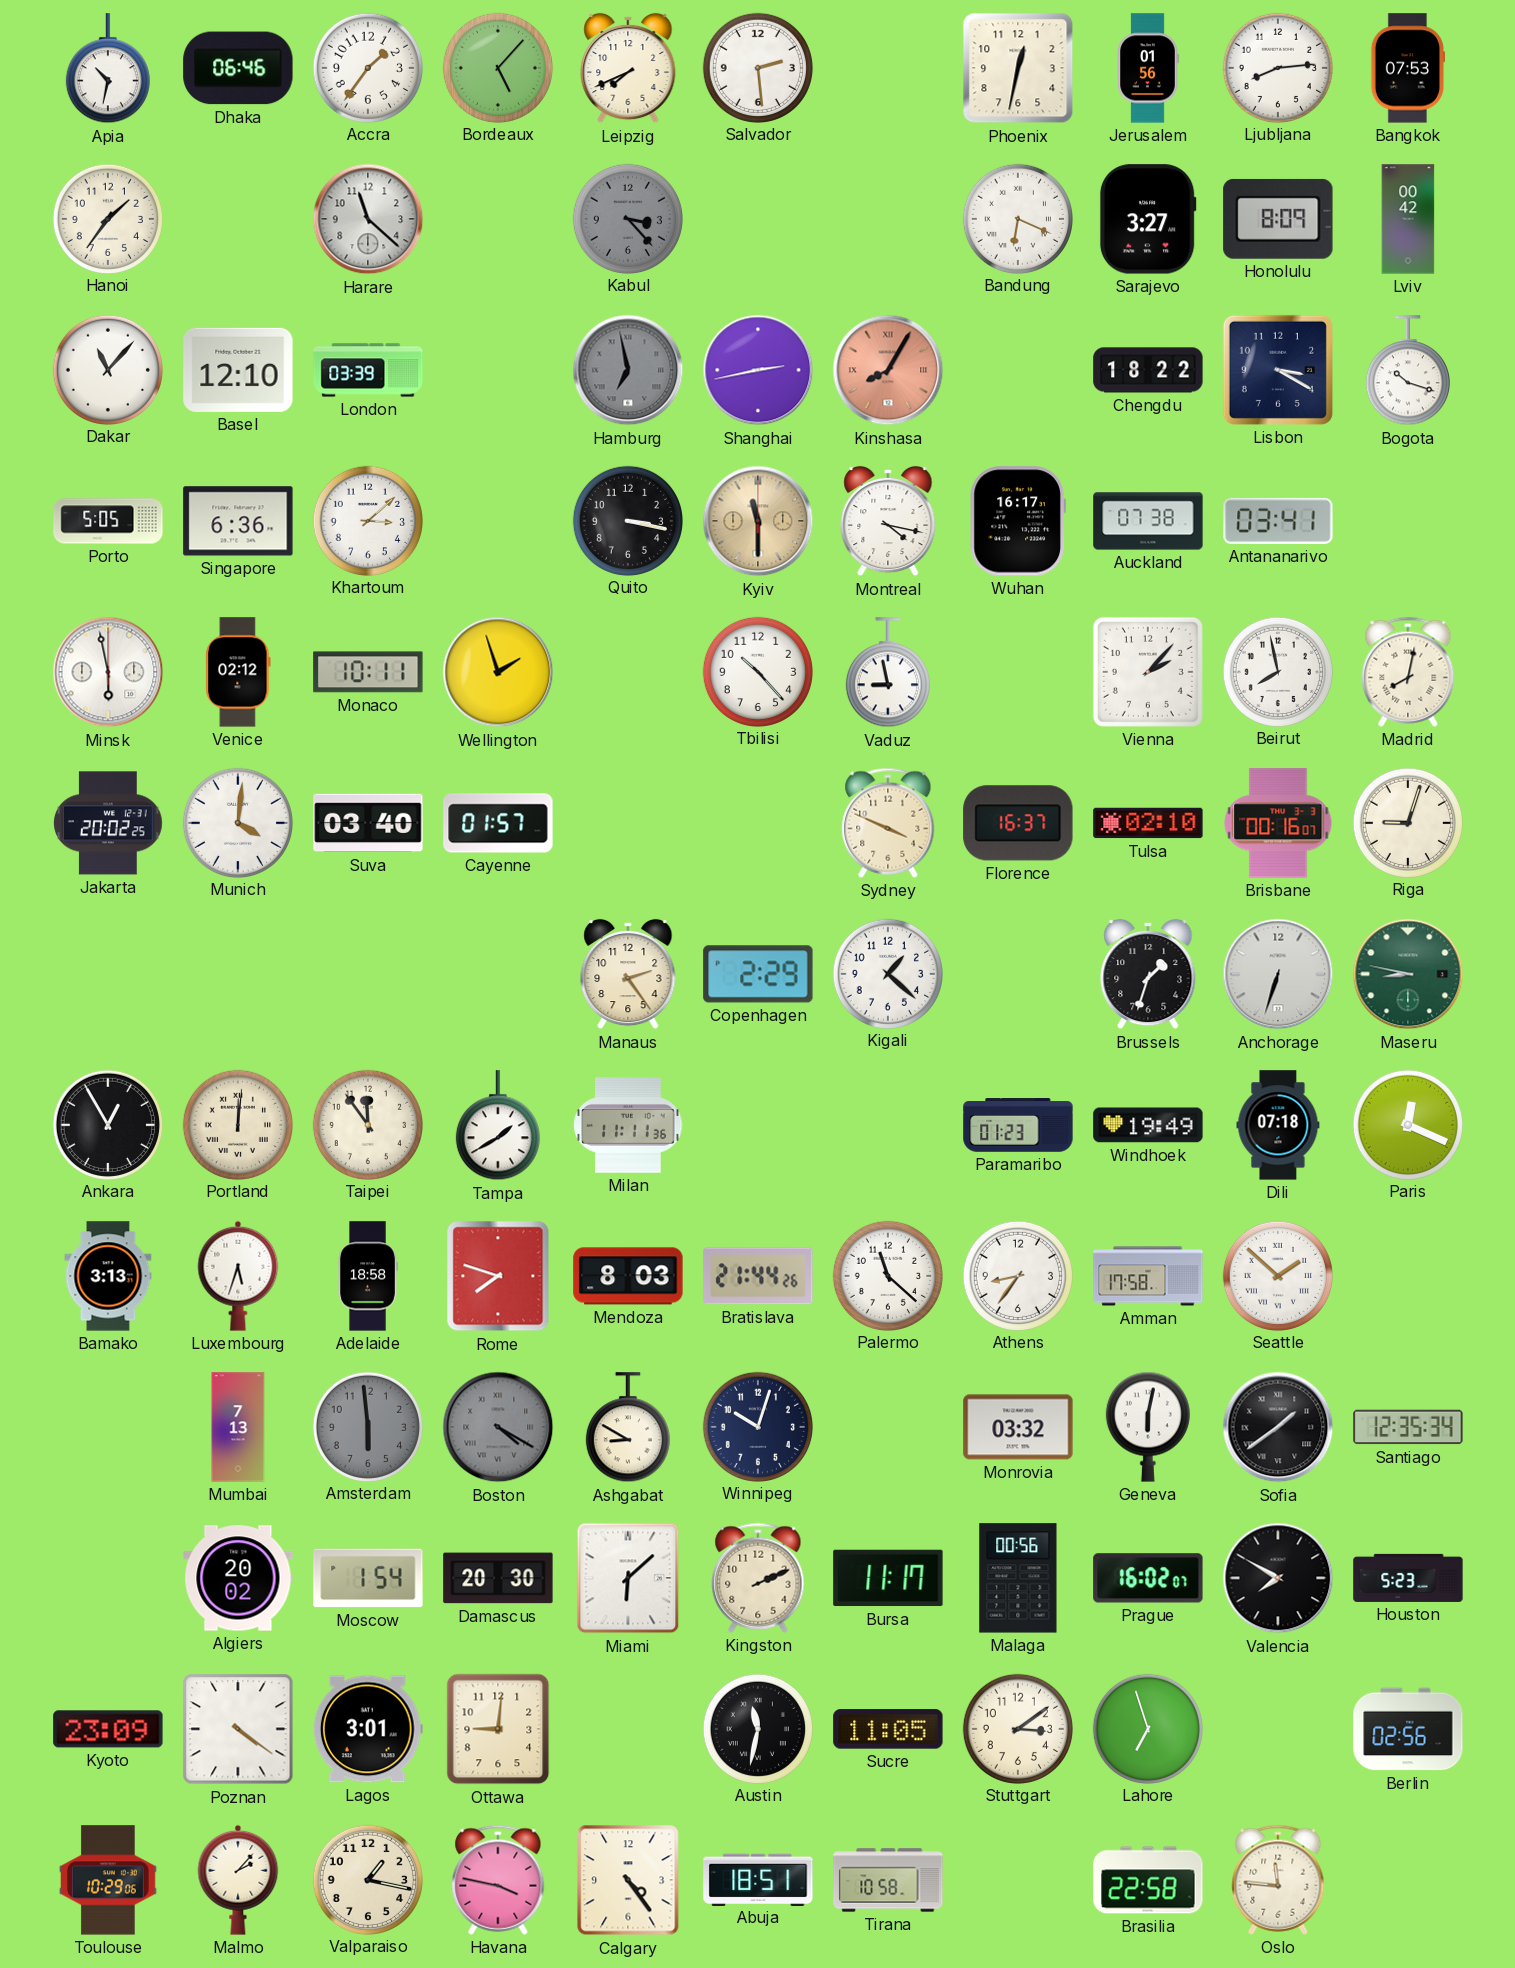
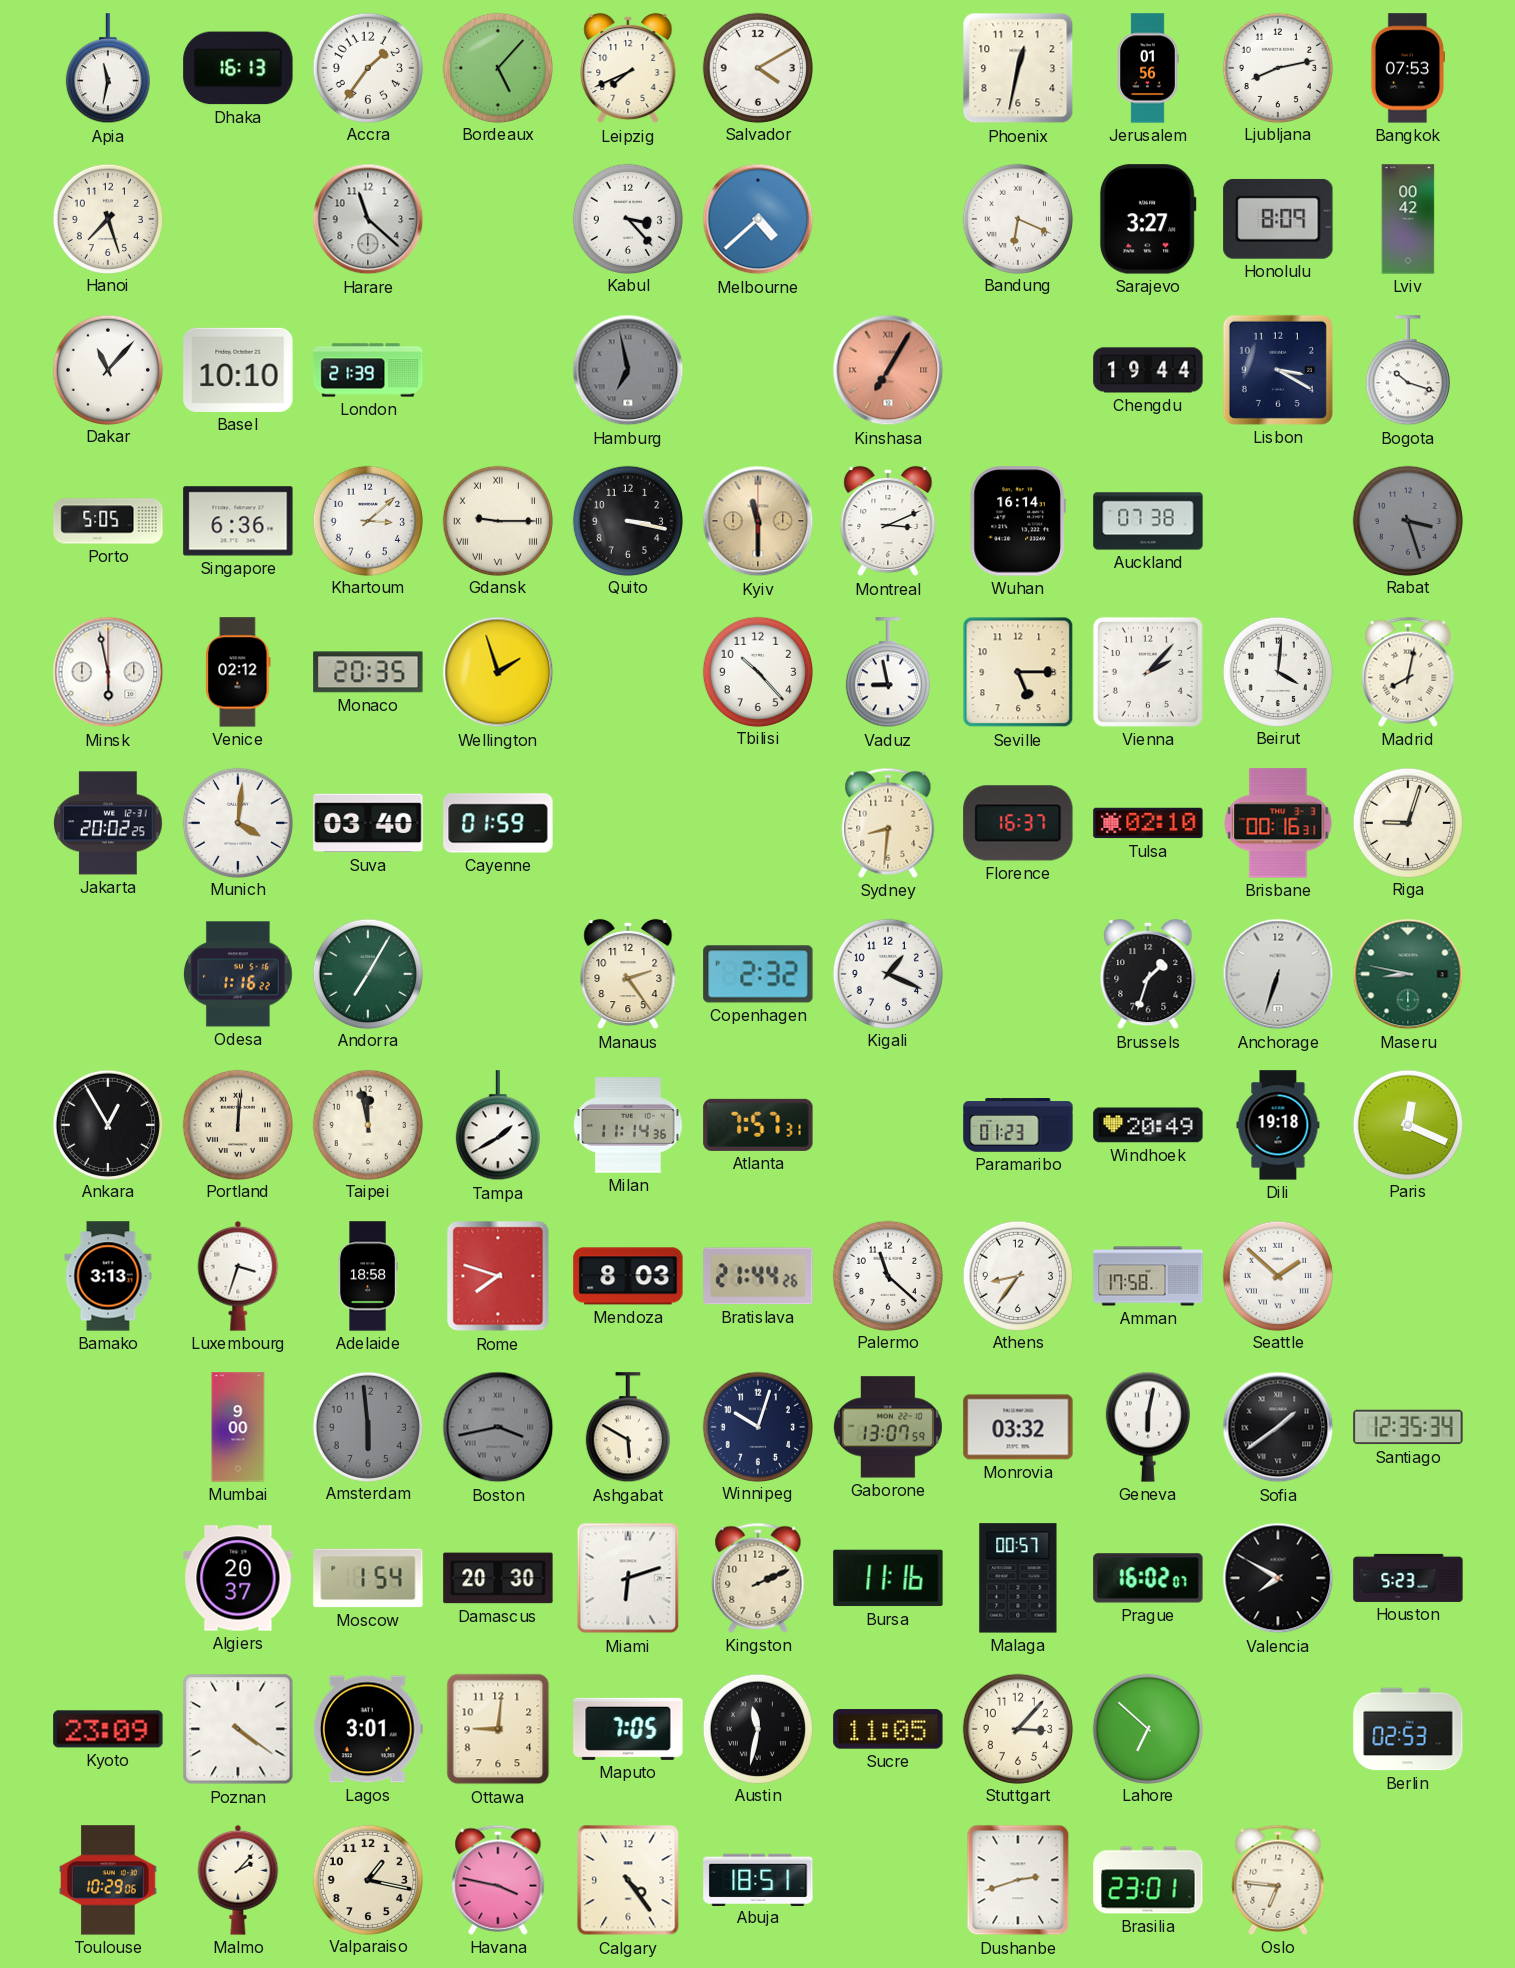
Apia: 10:32 -> 11:32
Dhaka: 06:46 -> 16:13
Salvador: 2:29 -> 4:10
Ljubljana: 8:14 -> 8:13
Hanoi: 1:36 -> 7:27
Kabul dial: grey -> white
Melbourne: none -> 4:38
Basel: 12:10 -> 10:10
London: 03:39 -> 21:39
Shanghai: 2:43 -> none
Kinshasa: 8:05 -> 7:05
Chengdu: 18:22 -> 19:44
Gdansk: none -> 9:15
Montreal: 4:17 -> 3:11
Wuhan: 16:17 -> 16:14
Antananarivo: 03:41 -> none
Rabat: none -> 3:27
Monaco: 10:11 -> 20:35
Seville: none -> 5:15
Beirut: 7:58 -> 4:01
Cayenne: 01:57 -> 01:59
Sydney: 3:49 -> 8:31
Brisbane: 00:16:07 -> 00:16:31
Odesa: none -> 1:16
Andorra: none -> 7:05
Copenhagen: 2:29 -> 2:32
Kigali: 1:22 -> 1:19
Taipei: 11:54 -> 11:58
Milan: 11:11 -> 11:14
Atlanta: none -> 7:57
Windhoek: 19:49 -> 20:49
Dili: 07:18 -> 19:18
Luxembourg: 5:33 -> 3:33
Mumbai: 7:13 -> 9:00
Boston: 4:20 -> 3:43
Ashgabat: 8:50 -> 5:50
Gaborone: none -> 13:07
Algiers: 20:02 -> 20:37
Miami: 6:08 -> 6:12
Bursa: 11:17 -> 11:16
Malaga: 00:56 -> 00:57
Maputo: none -> 7:05
Stuttgart: 3:09 -> 3:07
Lahore: 6:57 -> 6:52
Berlin: 02:56 -> 02:53
Tirana: 10:58 -> none
Dushanbe: none -> 2:42
Brasilia: 22:58 -> 23:01
Oslo: 11:46 -> 6:46
